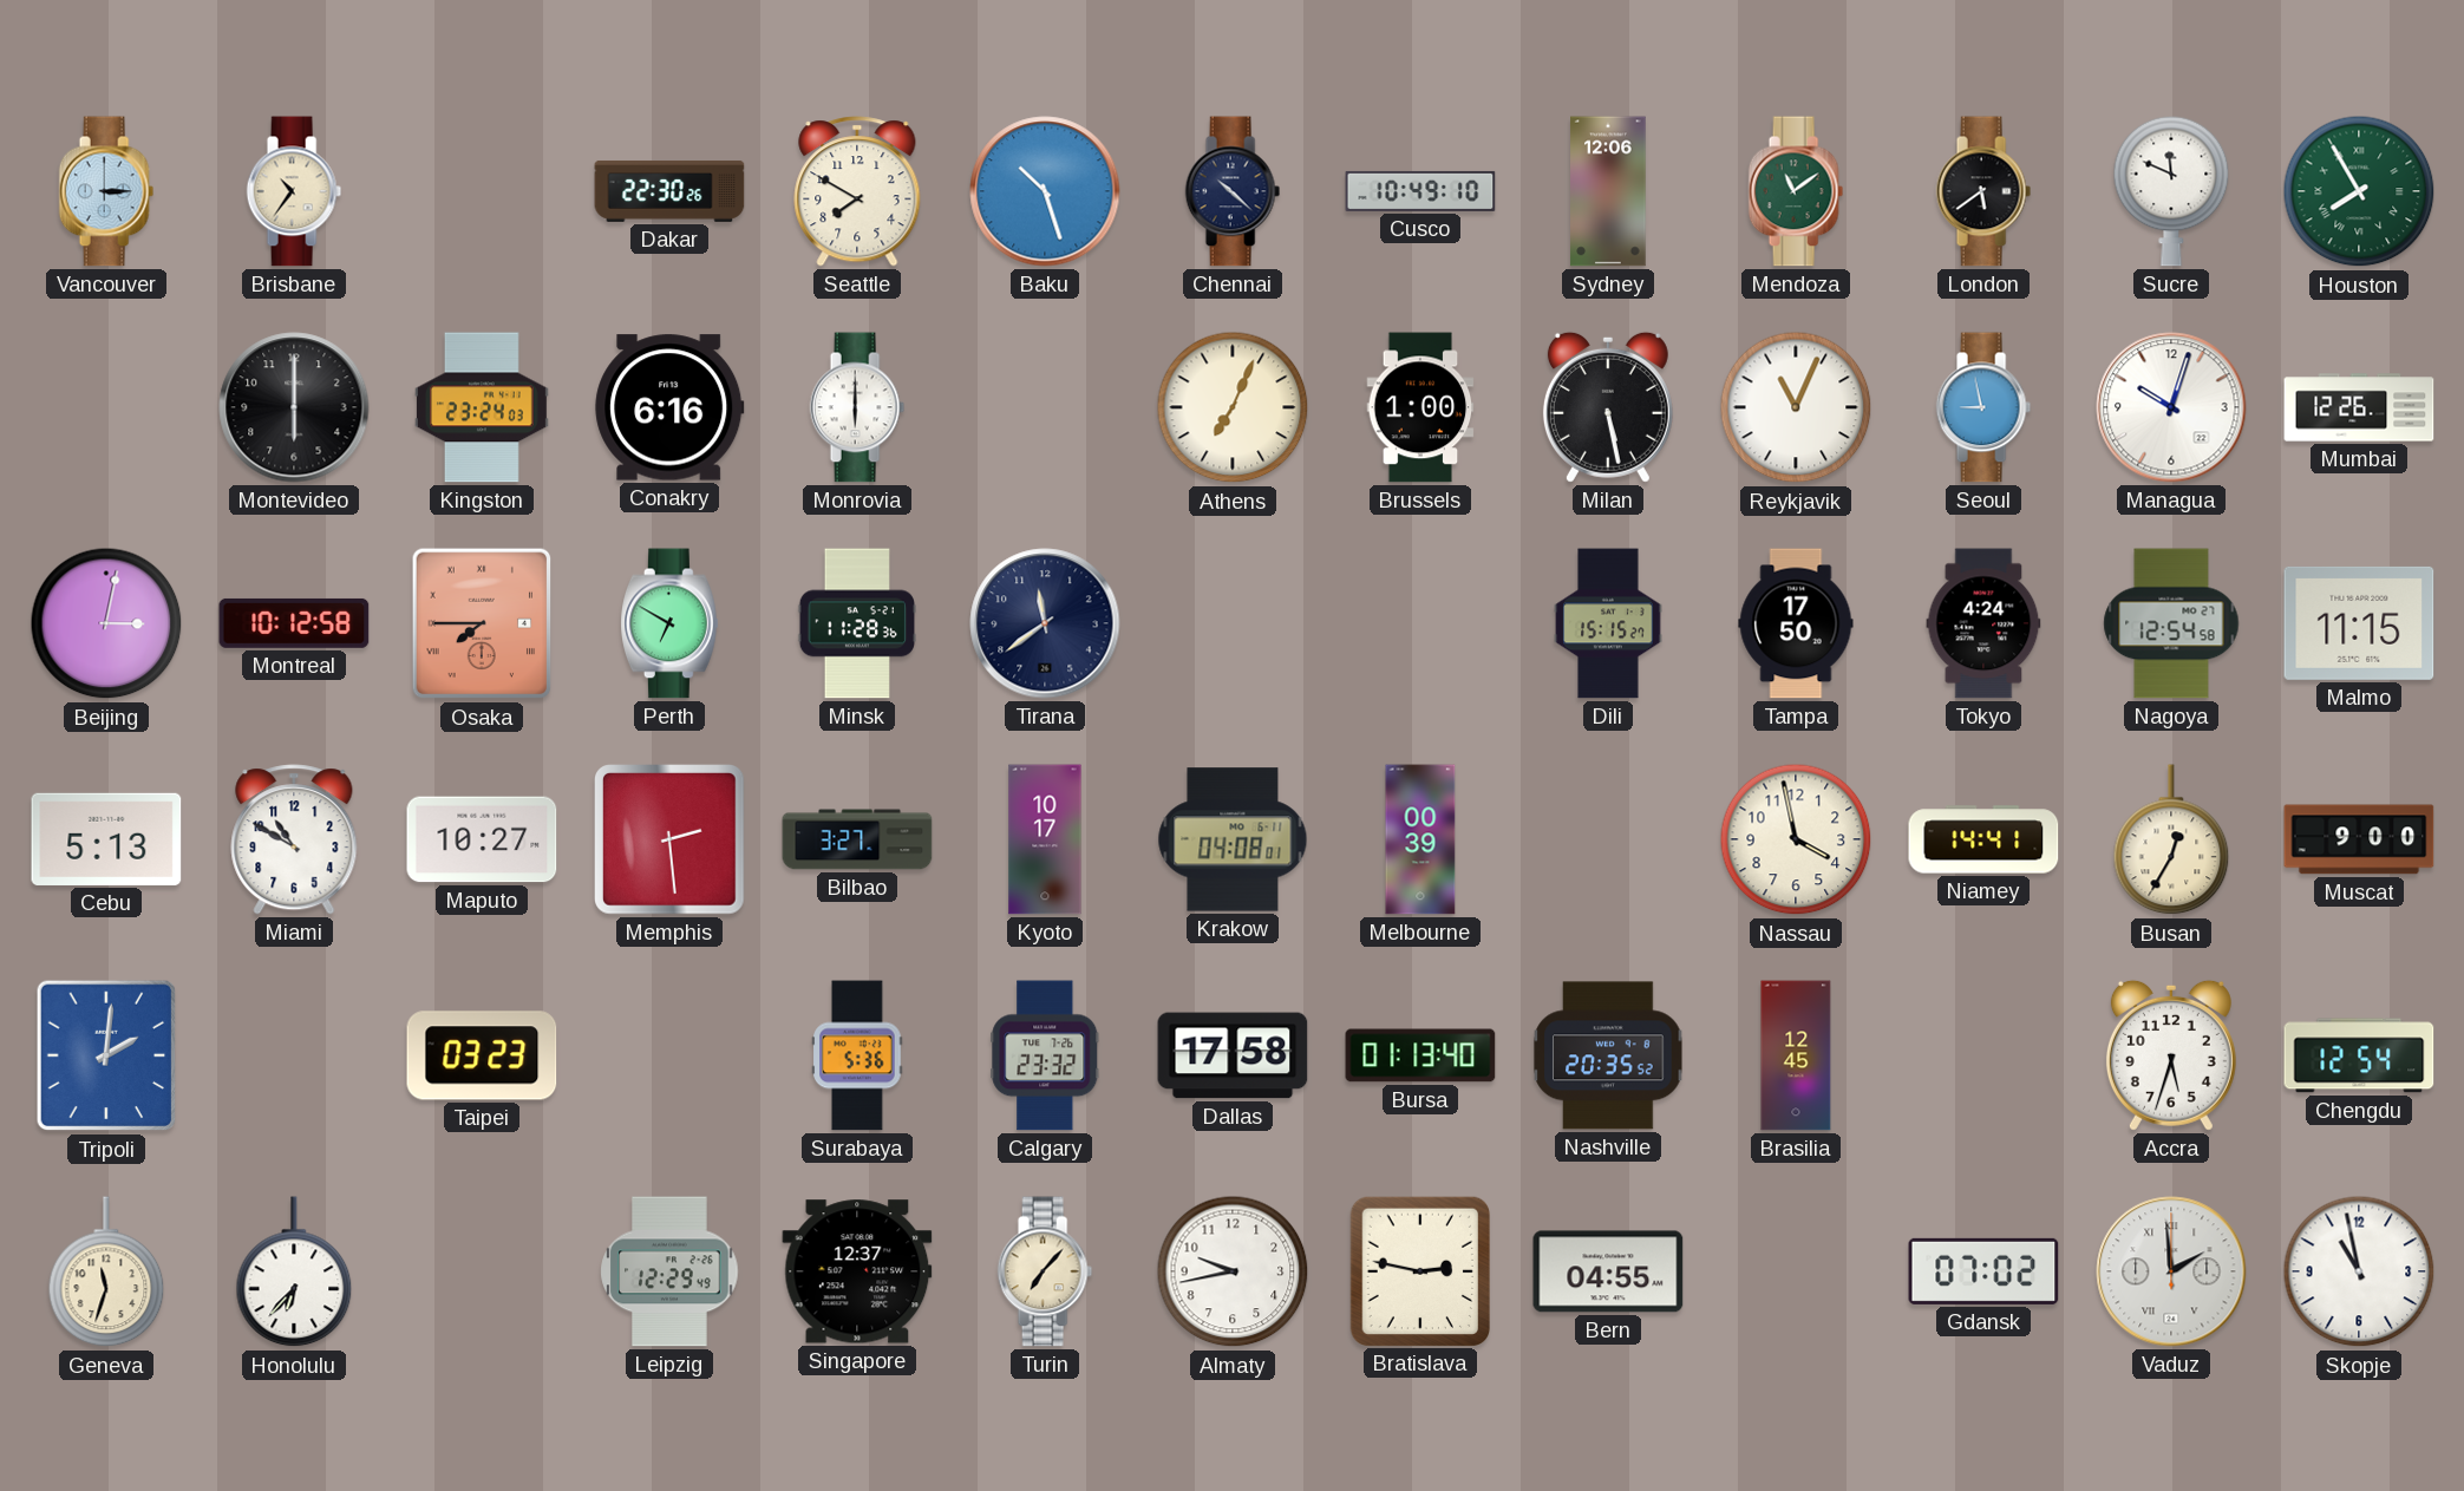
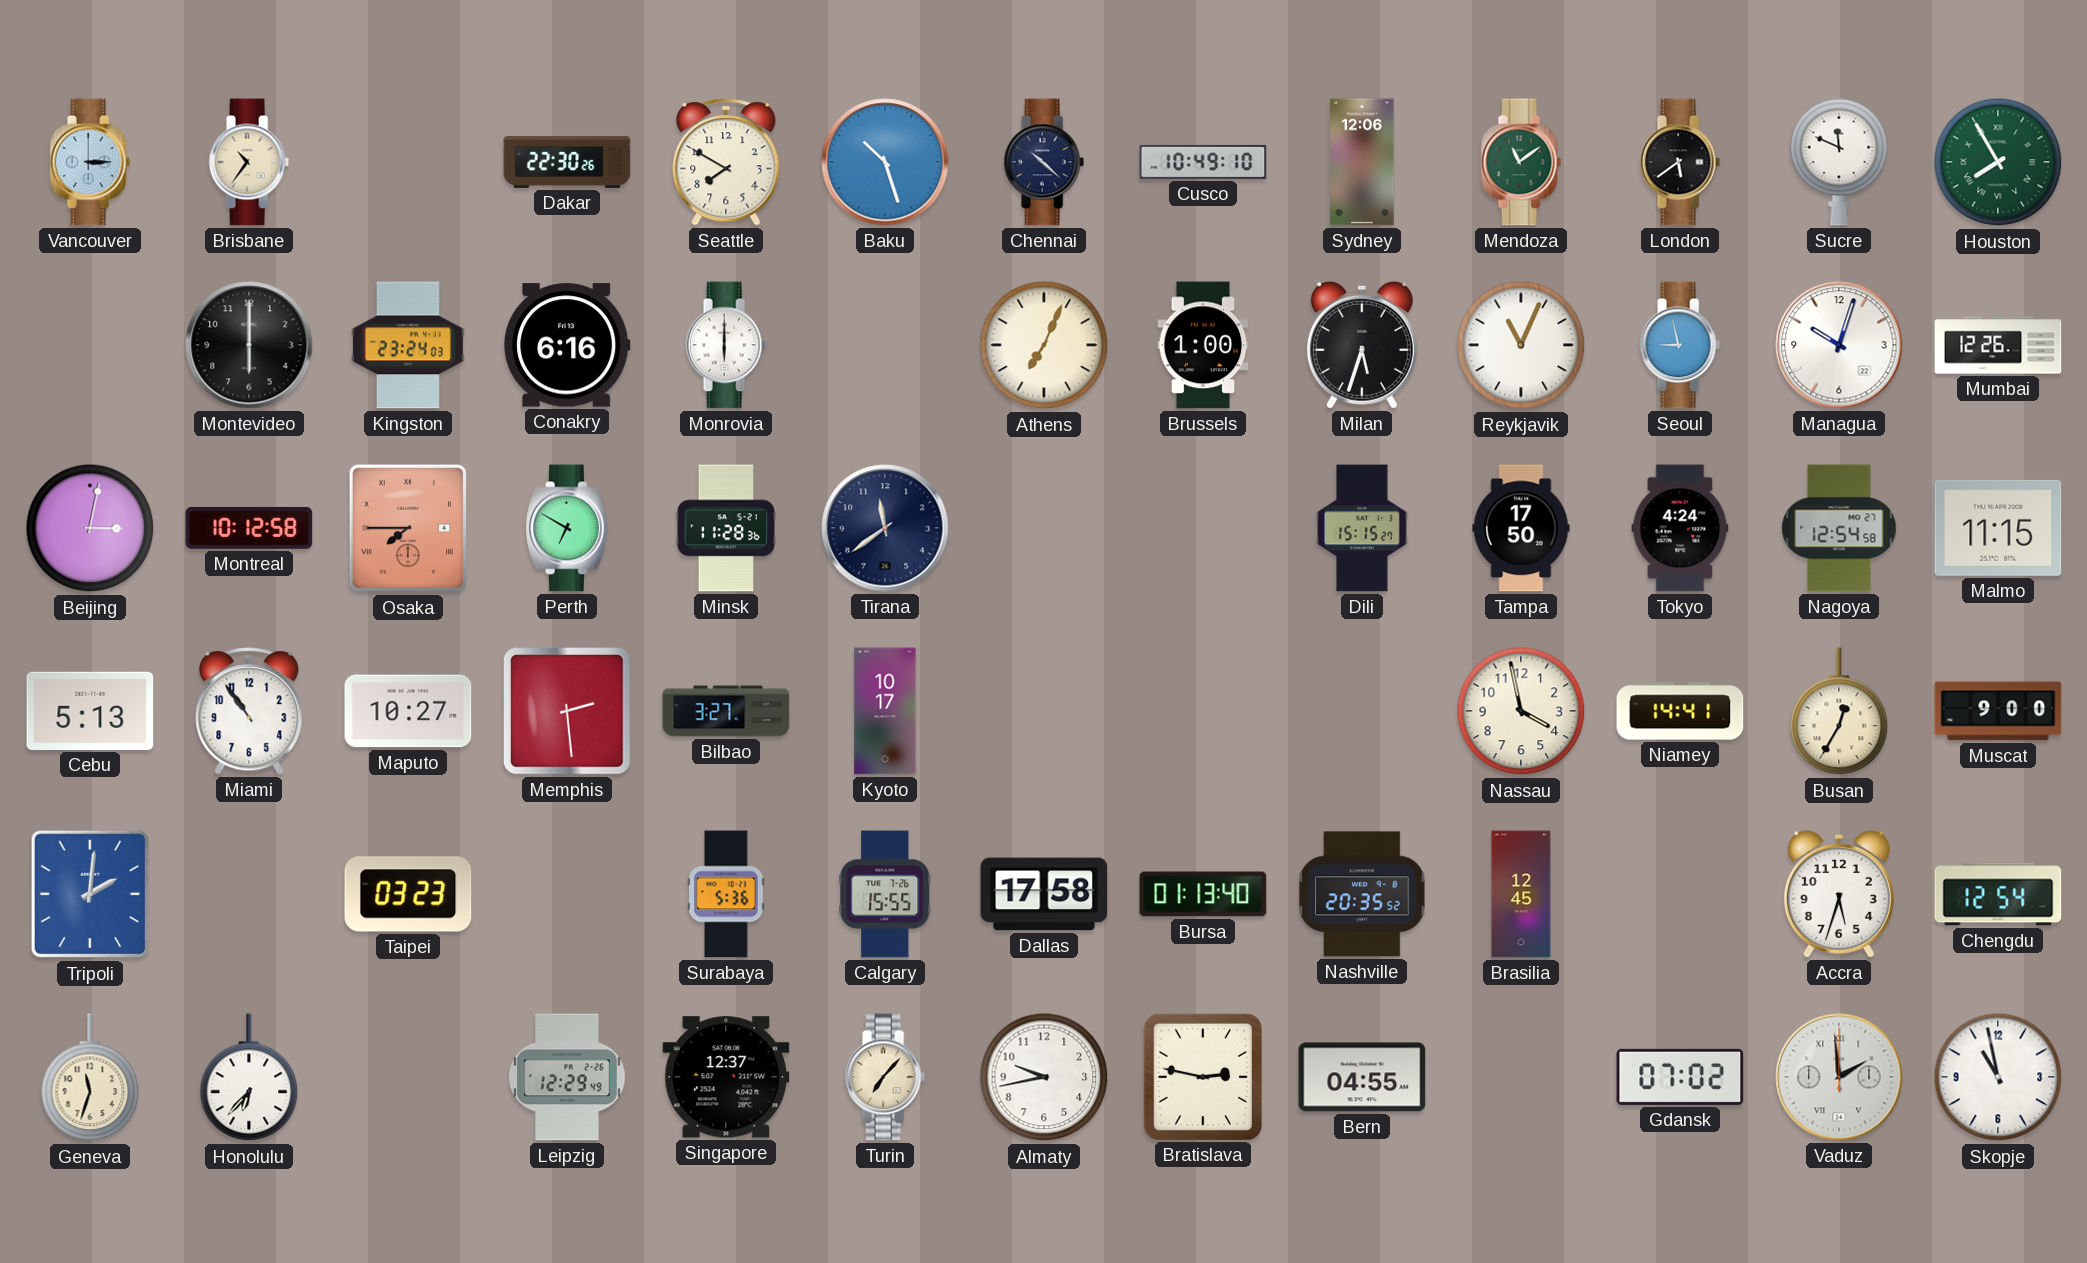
Milan: 5:28 -> 5:33
Miami: 10:50 -> 10:54
Krakow: 04:08 -> none
Melbourne: 00:39 -> none
Calgary: 23:32 -> 15:55
